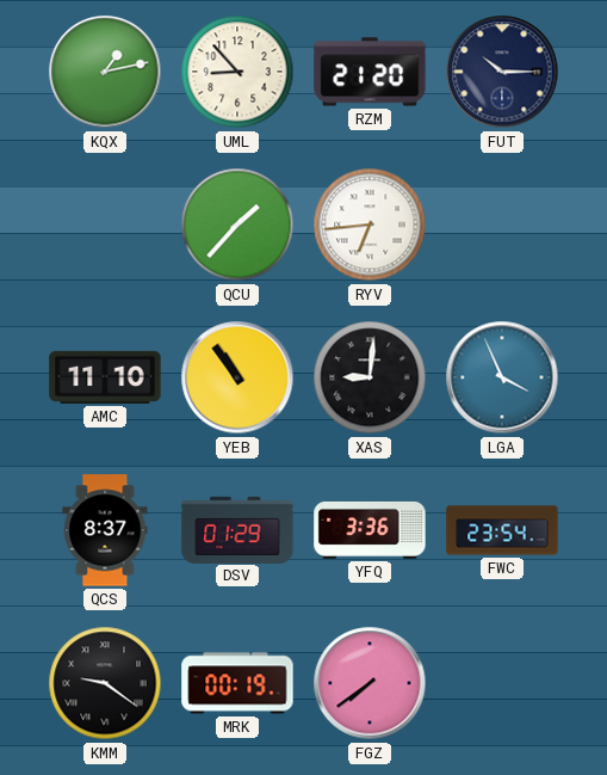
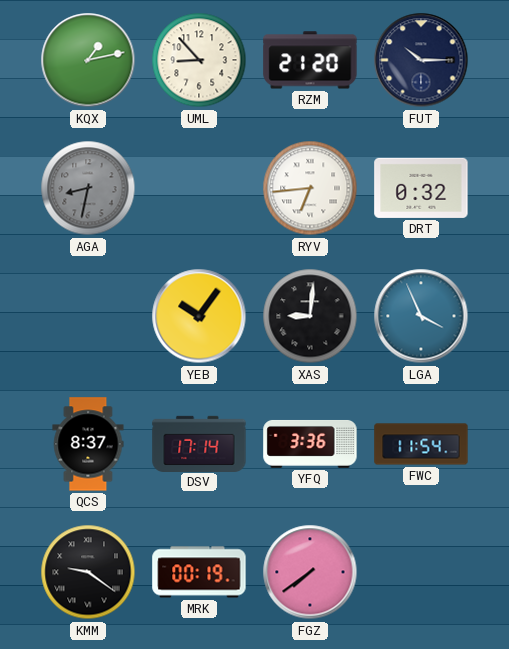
AGA: none -> 8:32
QCU: 1:37 -> none
DRT: none -> 0:32
AMC: 11:10 -> none
YEB: 10:54 -> 10:06
DSV: 01:29 -> 17:14
FWC: 23:54 -> 11:54
